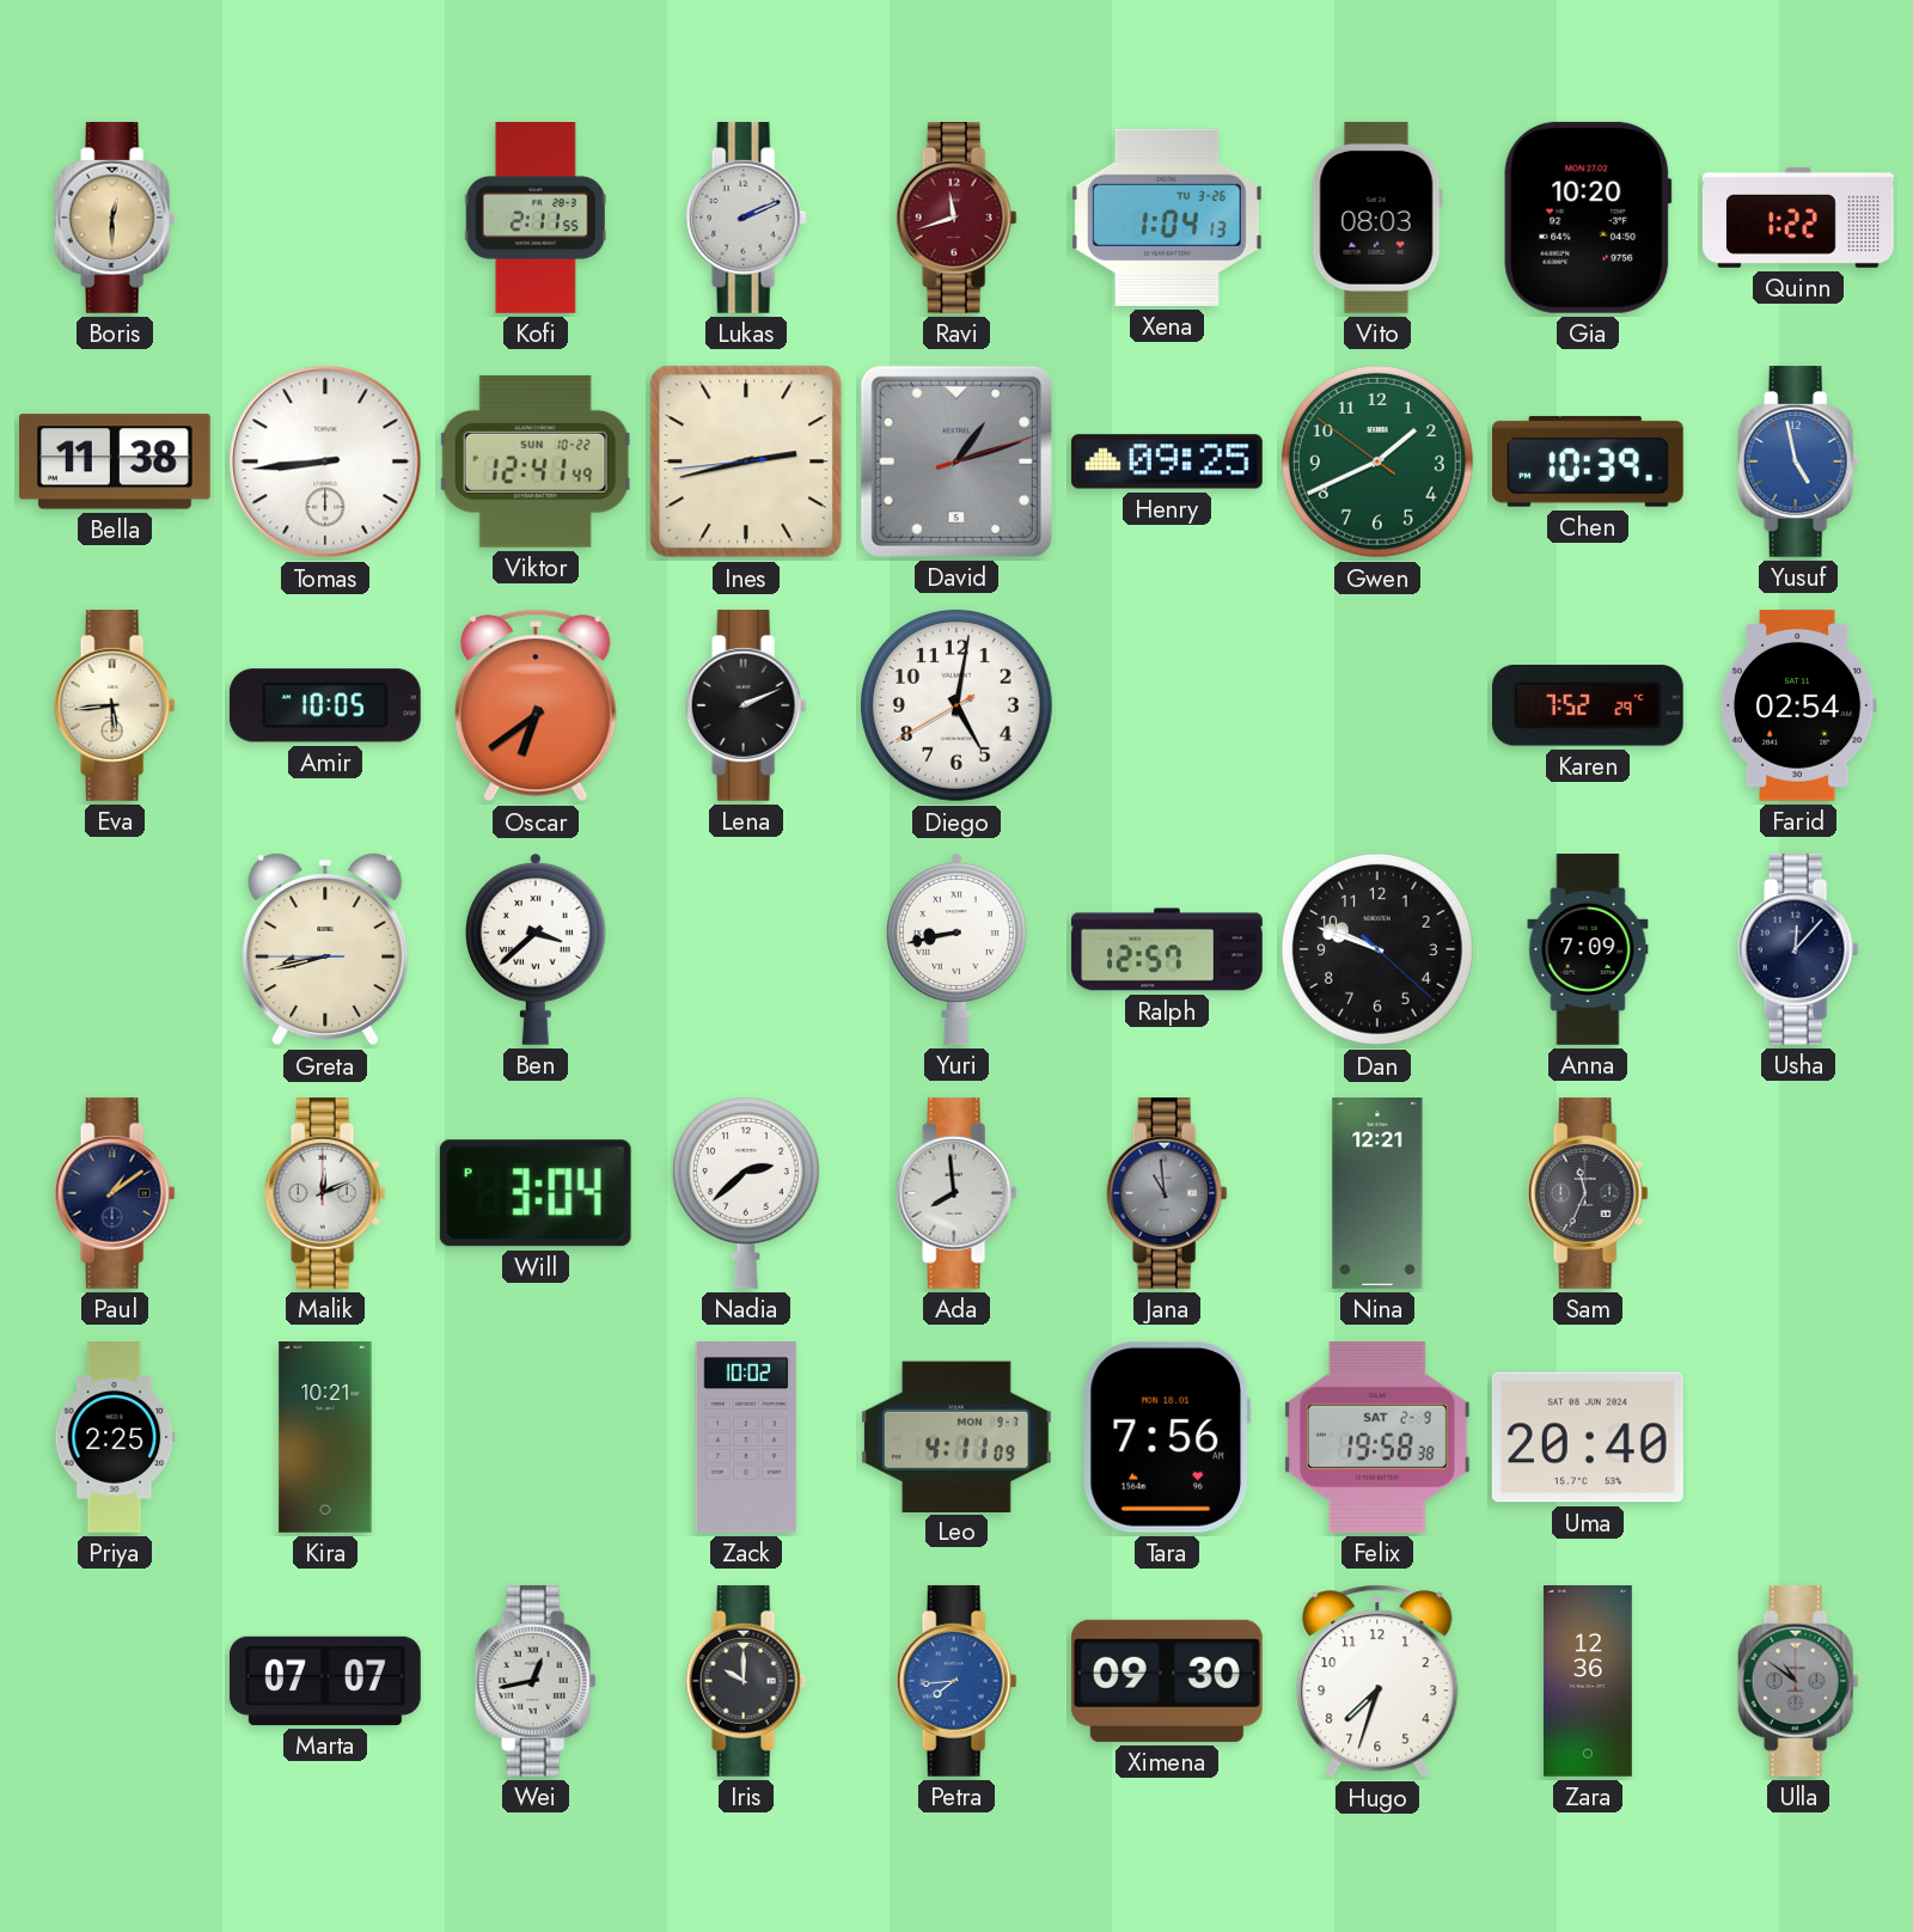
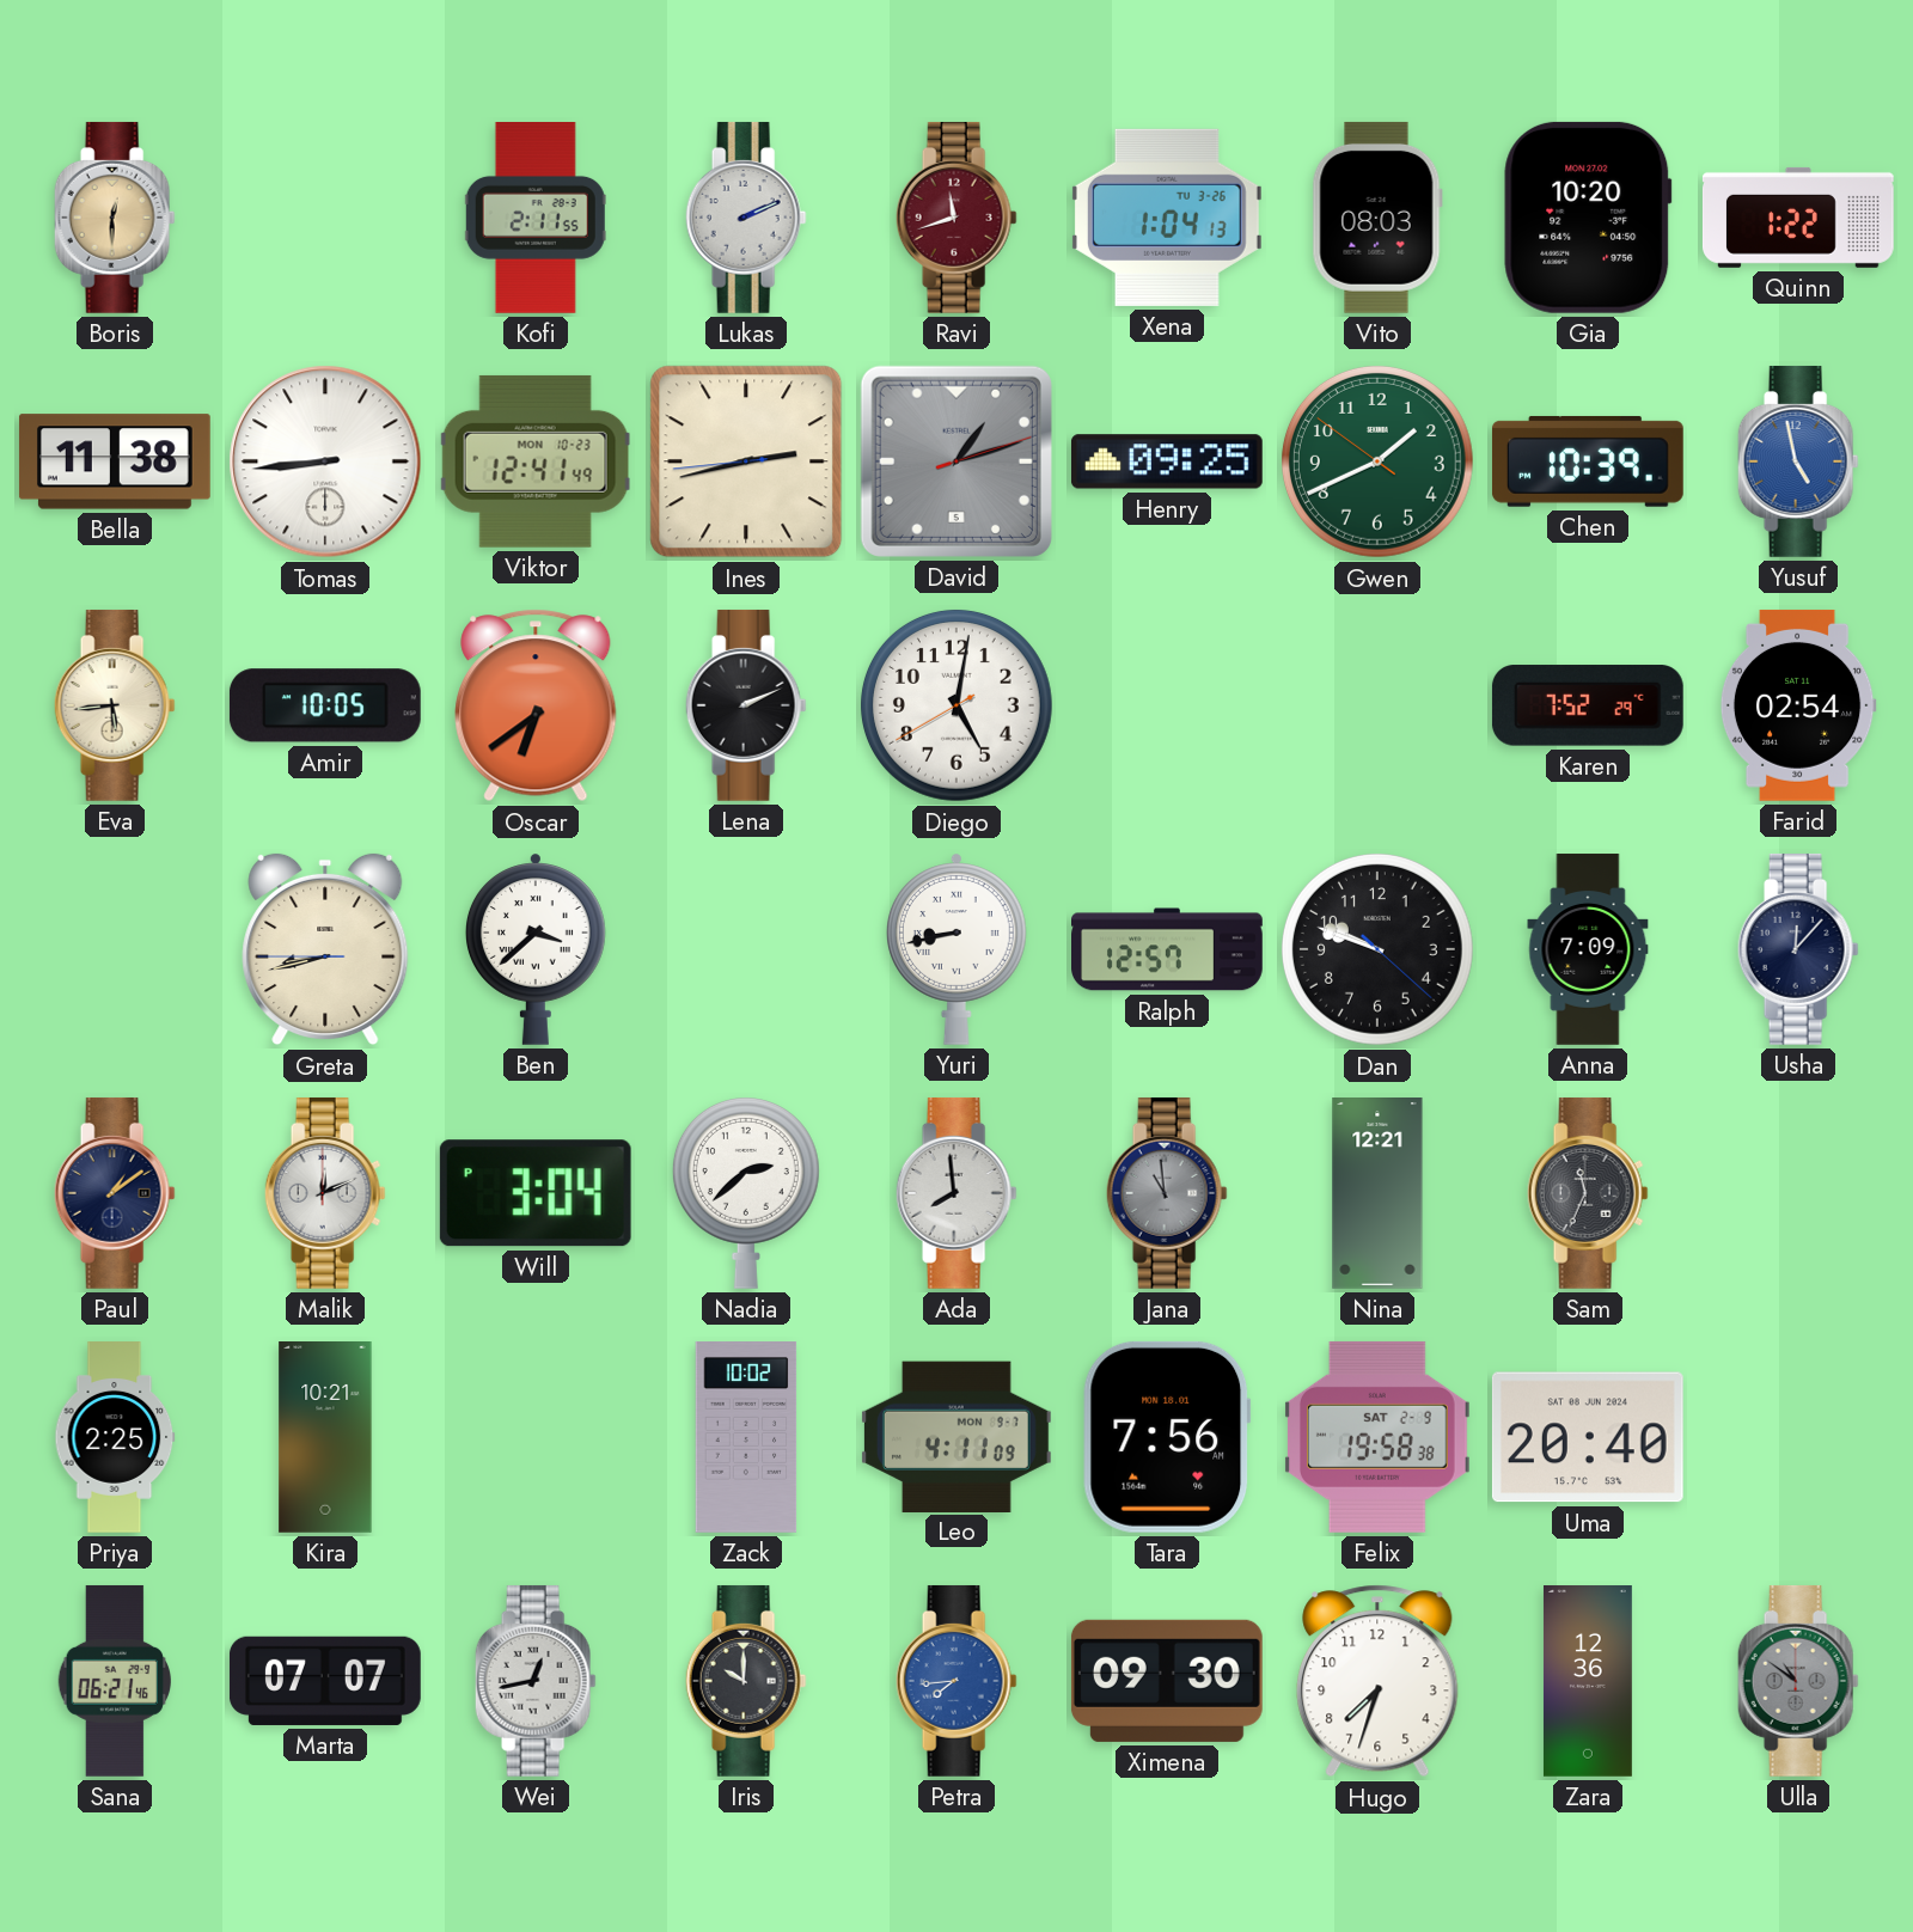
Viktor date: SUN 10-22 -> MON 10-23
Sana: none -> 06:21
